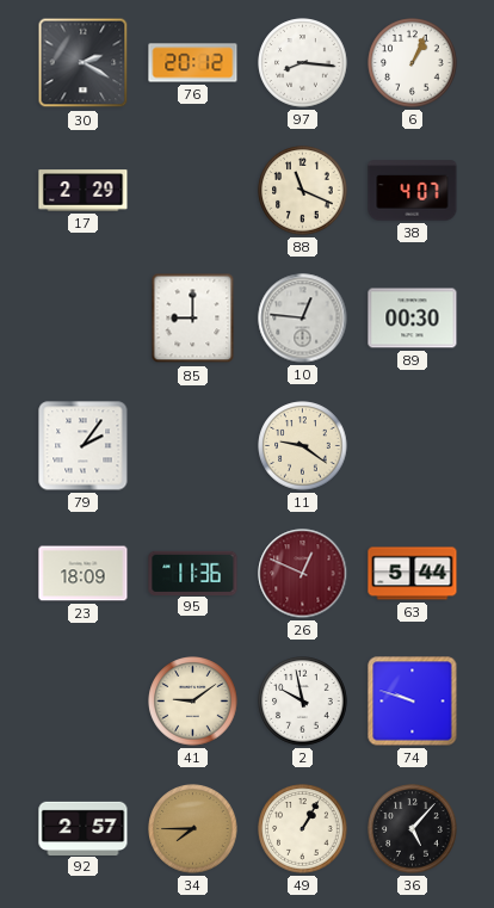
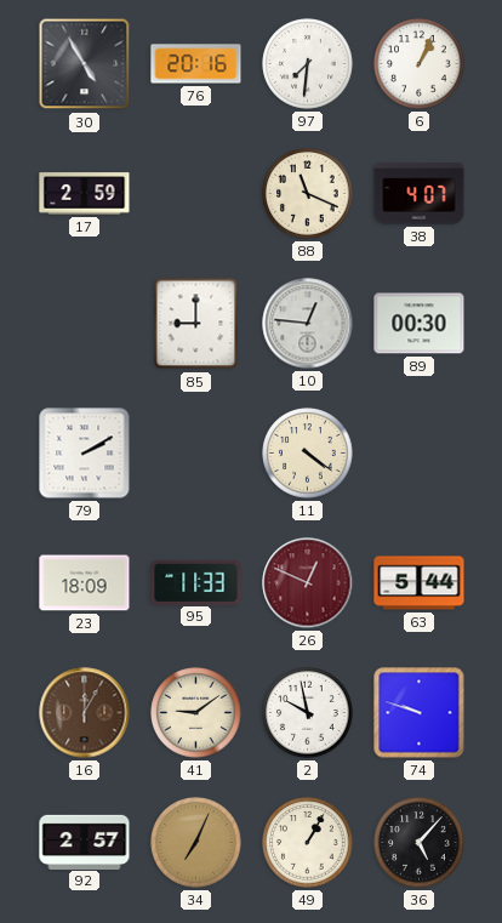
30: 2:20 -> 4:55
76: 20:12 -> 20:16
97: 8:16 -> 7:31
17: 2:29 -> 2:59
79: 2:06 -> 2:10
11: 9:21 -> 4:21
95: 11:36 -> 11:33
16: none -> 12:05
34: 7:45 -> 7:04
